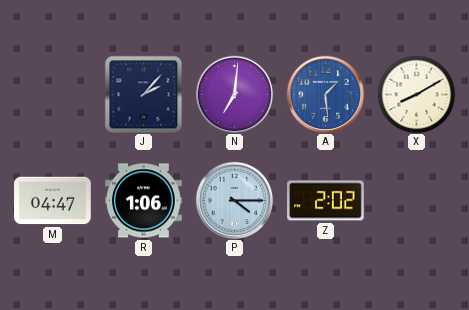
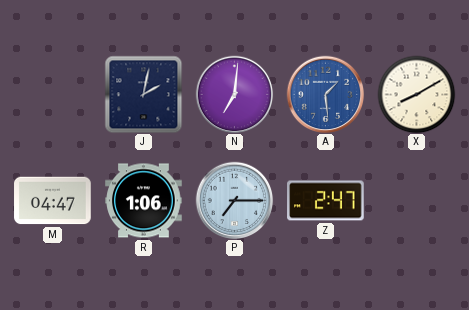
J: 2:07 -> 2:02
P: 4:15 -> 7:15
Z: 2:02 -> 2:47
